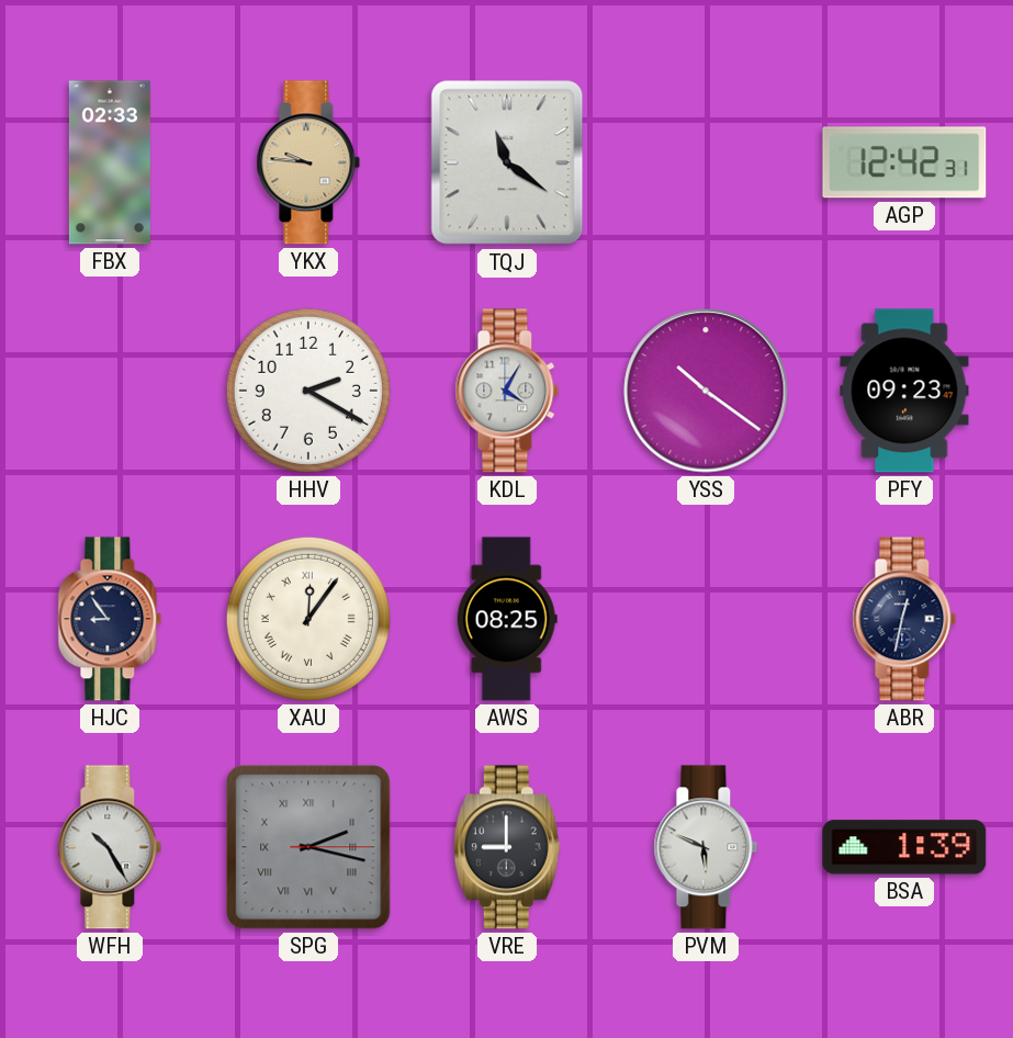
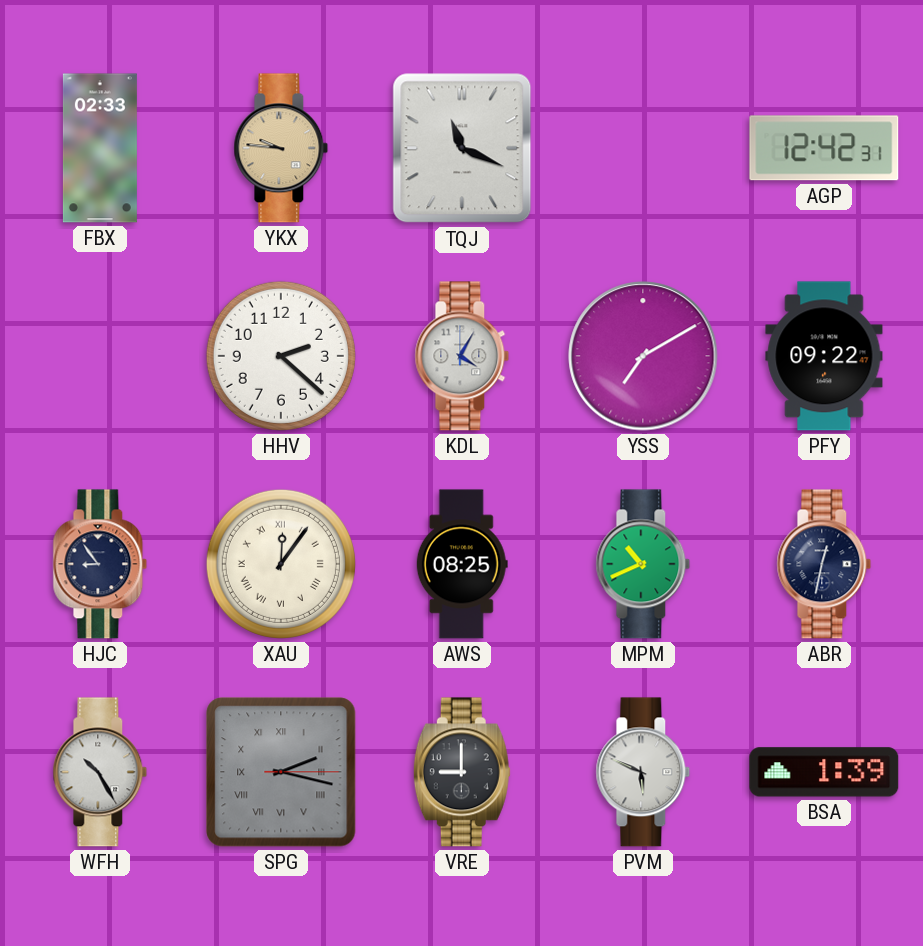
TQJ: 11:21 -> 11:19
HHV: 2:20 -> 2:22
YSS: 10:21 -> 7:10
PFY: 09:23 -> 09:22
MPM: none -> 10:41
